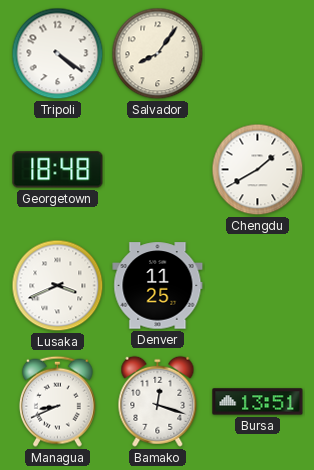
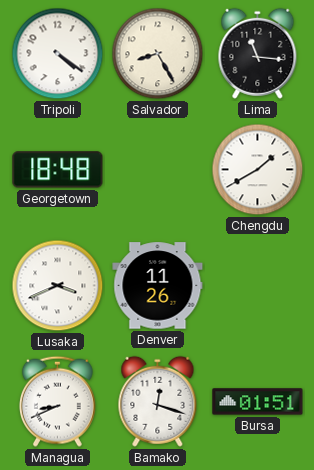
Salvador: 8:06 -> 8:25
Lima: none -> 11:16
Denver: 11:25 -> 11:26
Bursa: 13:51 -> 01:51
